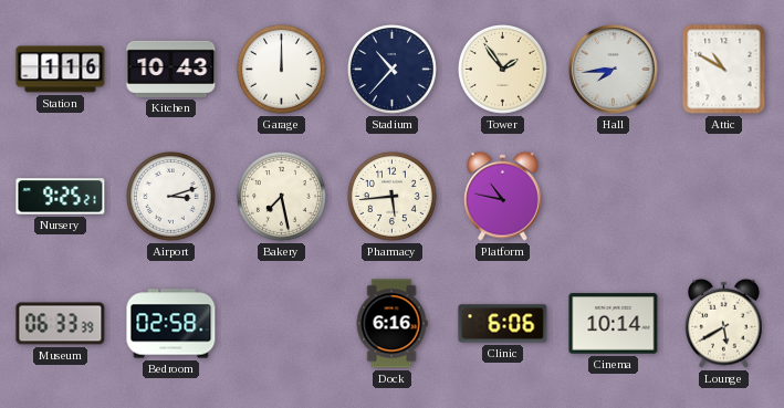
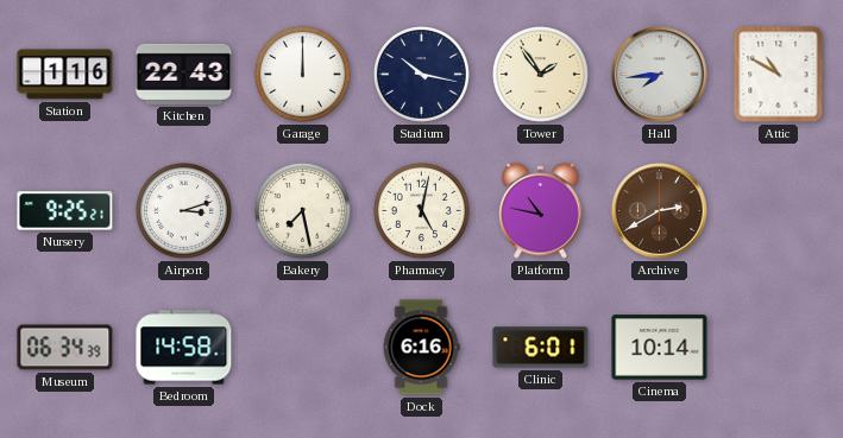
Kitchen: 10:43 -> 22:43
Stadium: 10:37 -> 10:17
Pharmacy: 5:44 -> 5:02
Archive: none -> 2:40
Museum: 06:33 -> 06:34
Bedroom: 02:58 -> 14:58
Clinic: 6:06 -> 6:01
Lounge: 5:40 -> none
